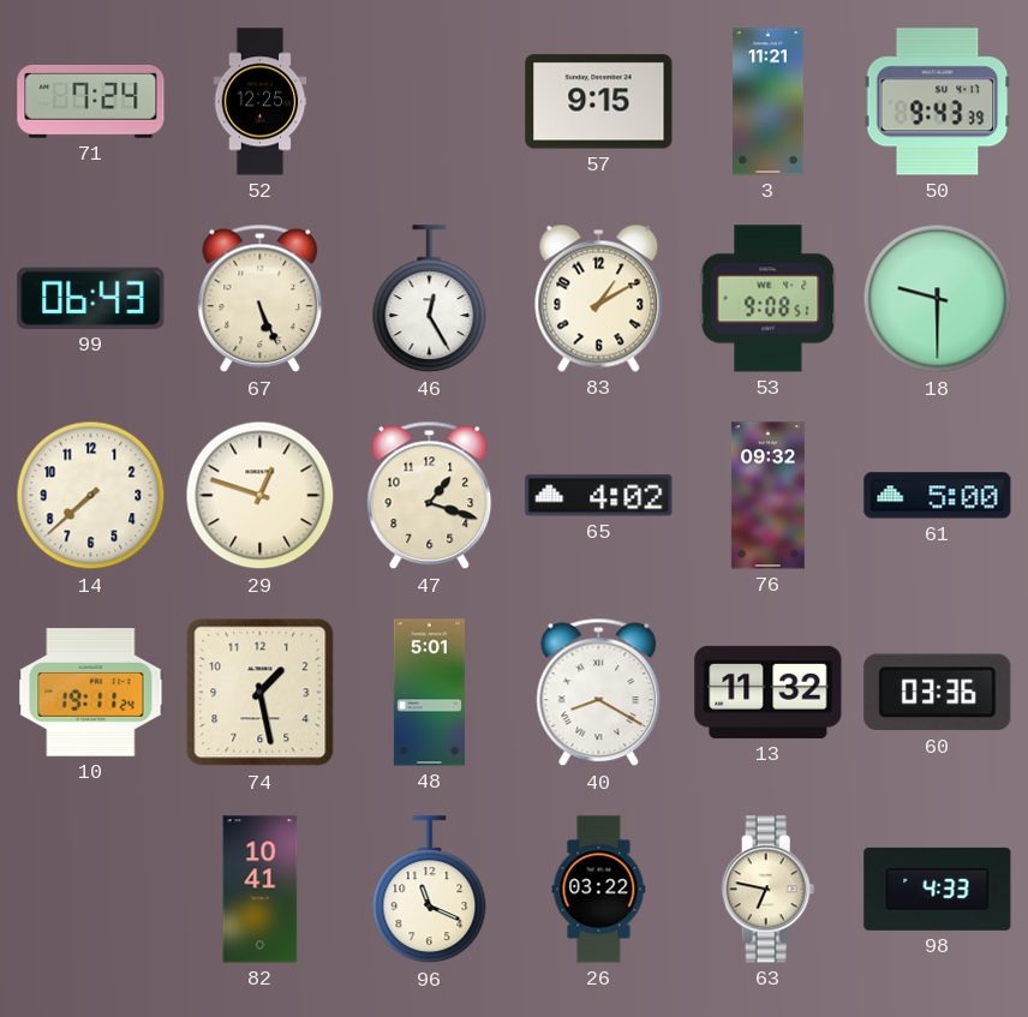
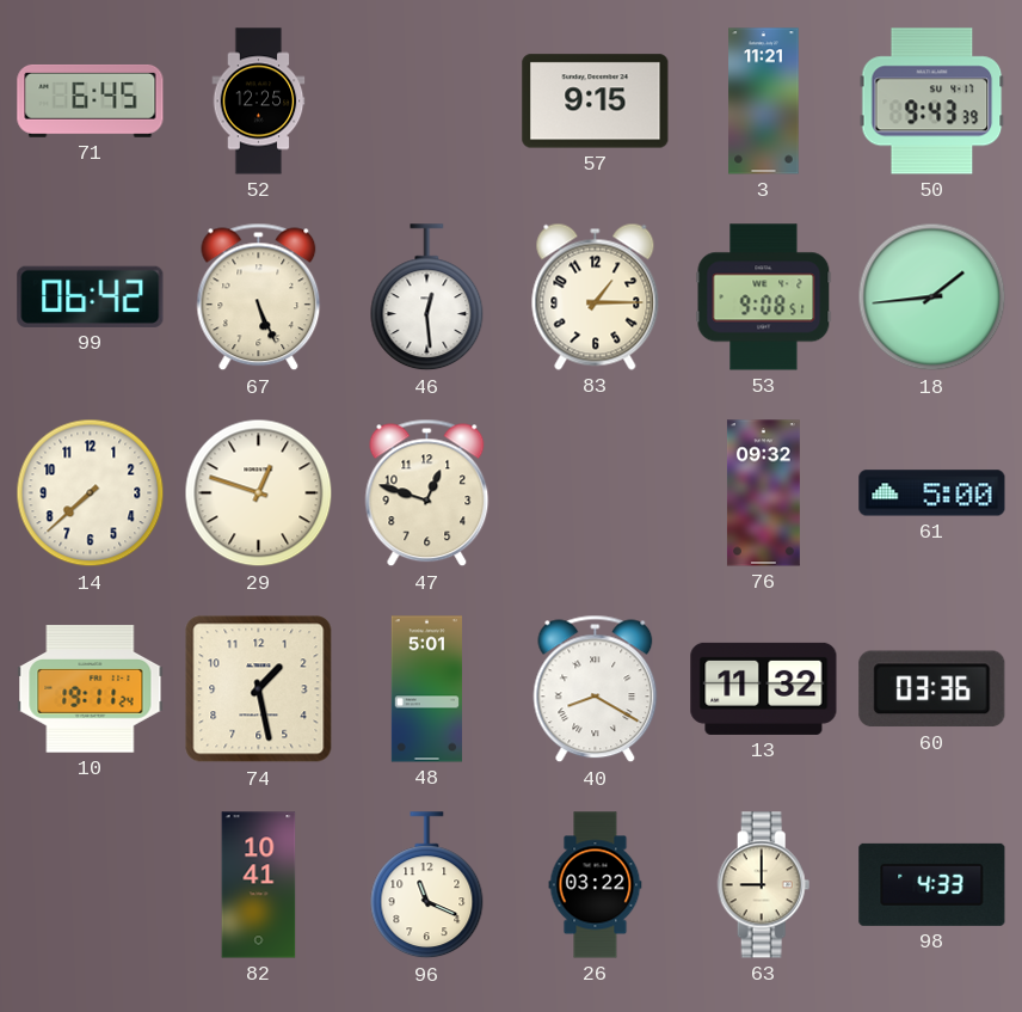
71: 7:24 -> 6:45
99: 06:43 -> 06:42
46: 12:25 -> 12:29
83: 1:10 -> 1:15
18: 9:30 -> 1:44
47: 1:18 -> 12:48
65: 4:02 -> none
63: 6:47 -> 9:00
